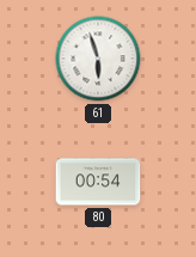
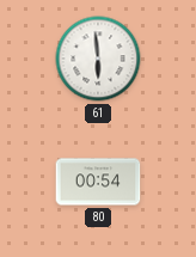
61: 5:57 -> 5:59
